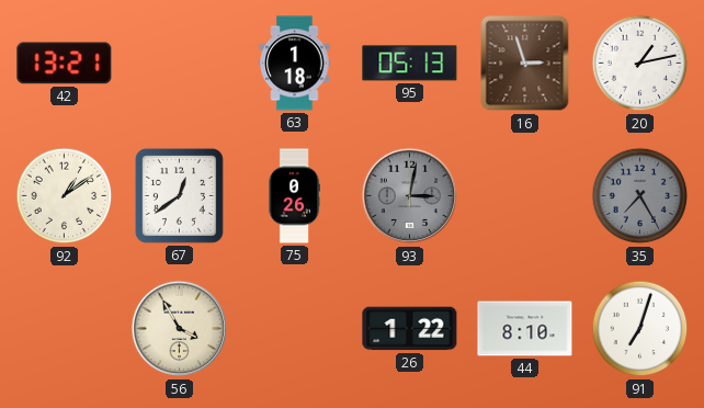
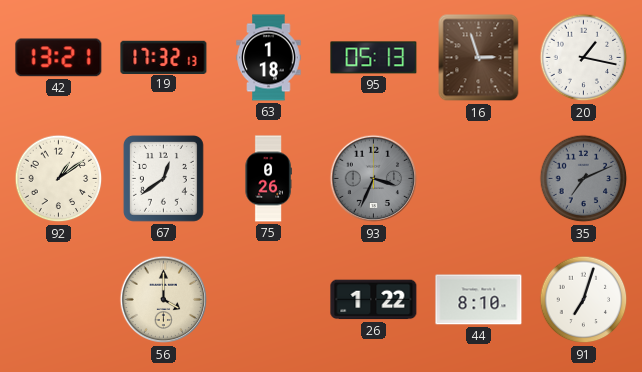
19: none -> 17:32
20: 1:13 -> 1:17
93: 3:02 -> 3:34
35: 7:25 -> 7:11
56: 3:55 -> 4:00
